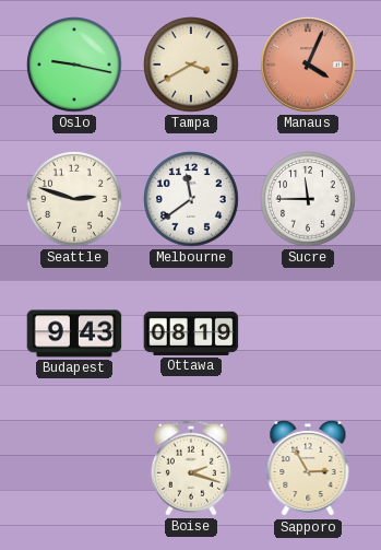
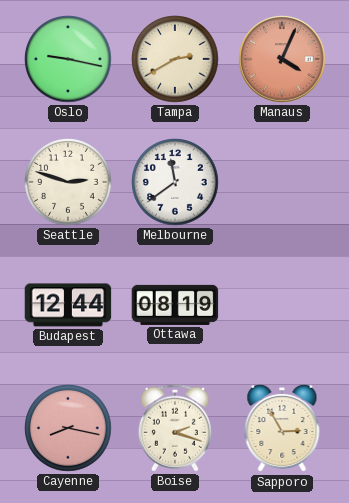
Tampa: 3:40 -> 2:40
Sucre: 11:45 -> none
Budapest: 9:43 -> 12:44
Cayenne: none -> 8:17
